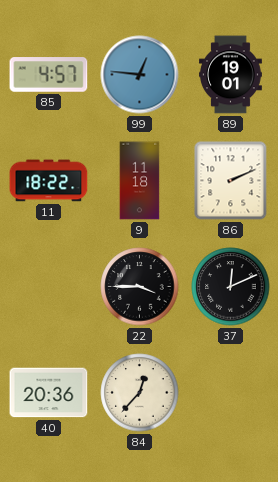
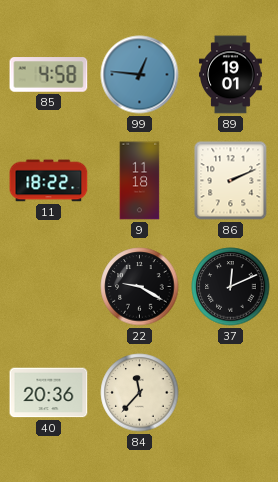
85: 4:57 -> 4:58
22: 3:45 -> 9:20
84: 12:37 -> 11:37
